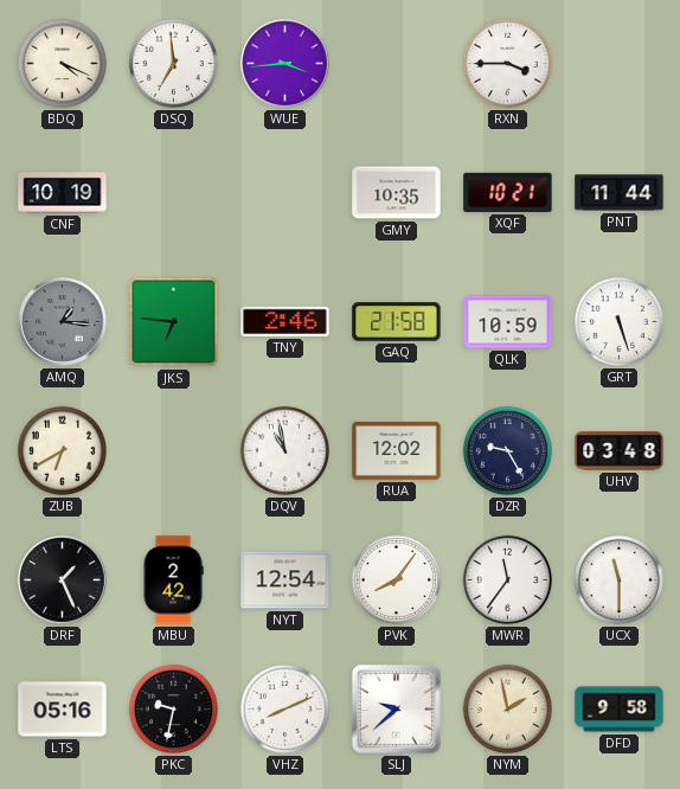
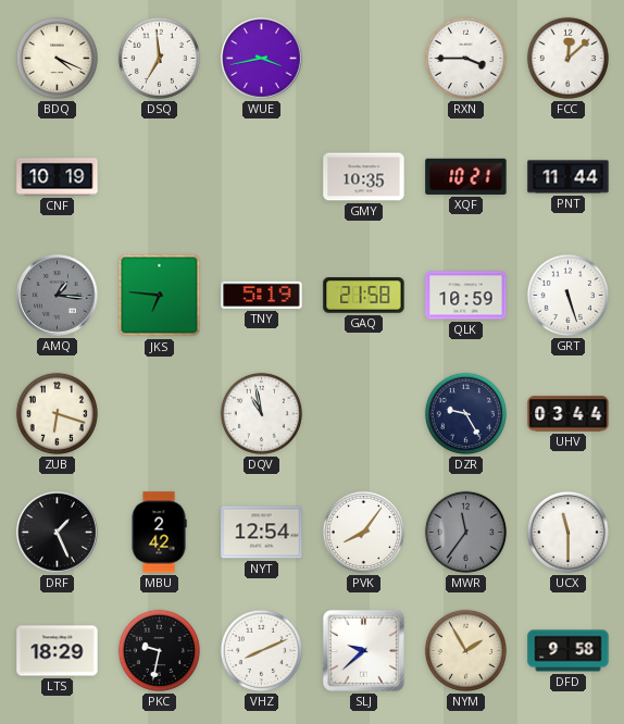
WUE: 3:44 -> 3:43
FCC: none -> 12:08
TNY: 2:46 -> 5:19
ZUB: 6:40 -> 6:18
RUA: 12:02 -> none
UHV: 03:48 -> 03:44
MWR dial: white -> grey
LTS: 05:16 -> 18:29
NYM: 1:58 -> 1:55
